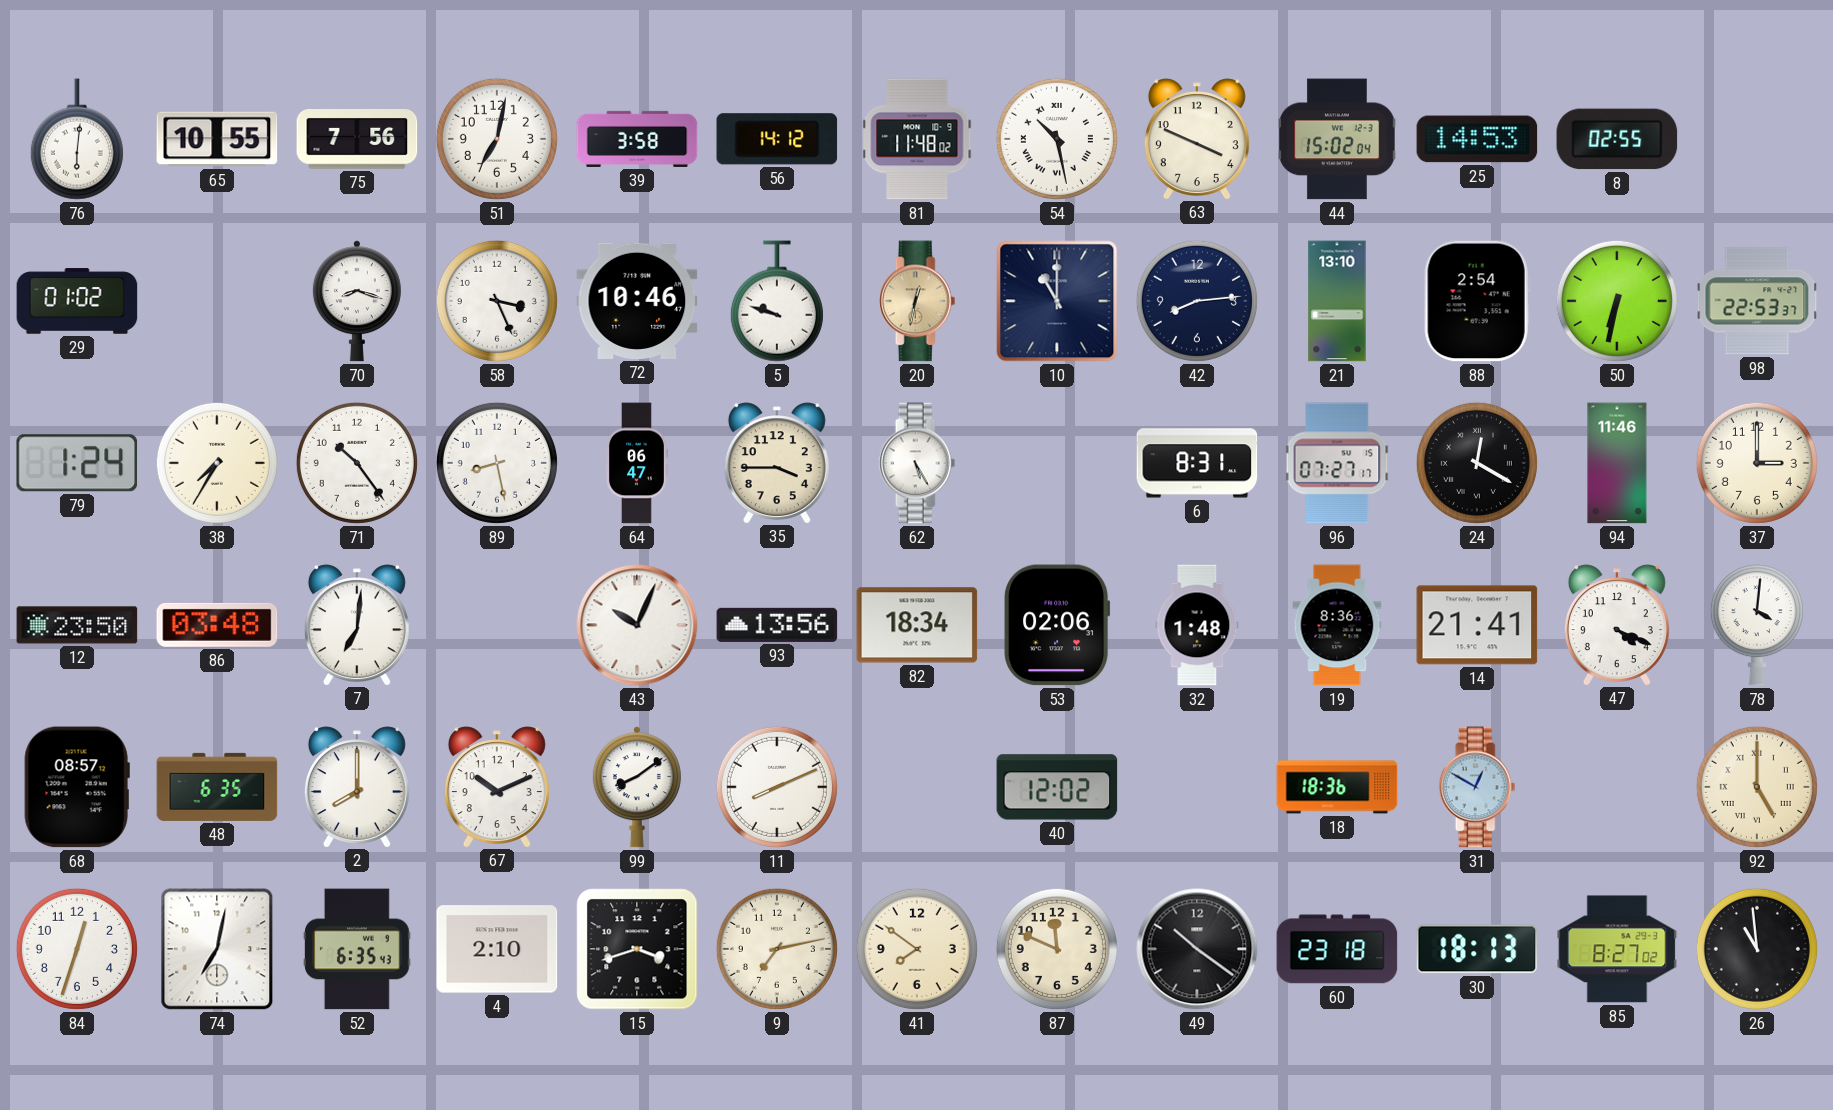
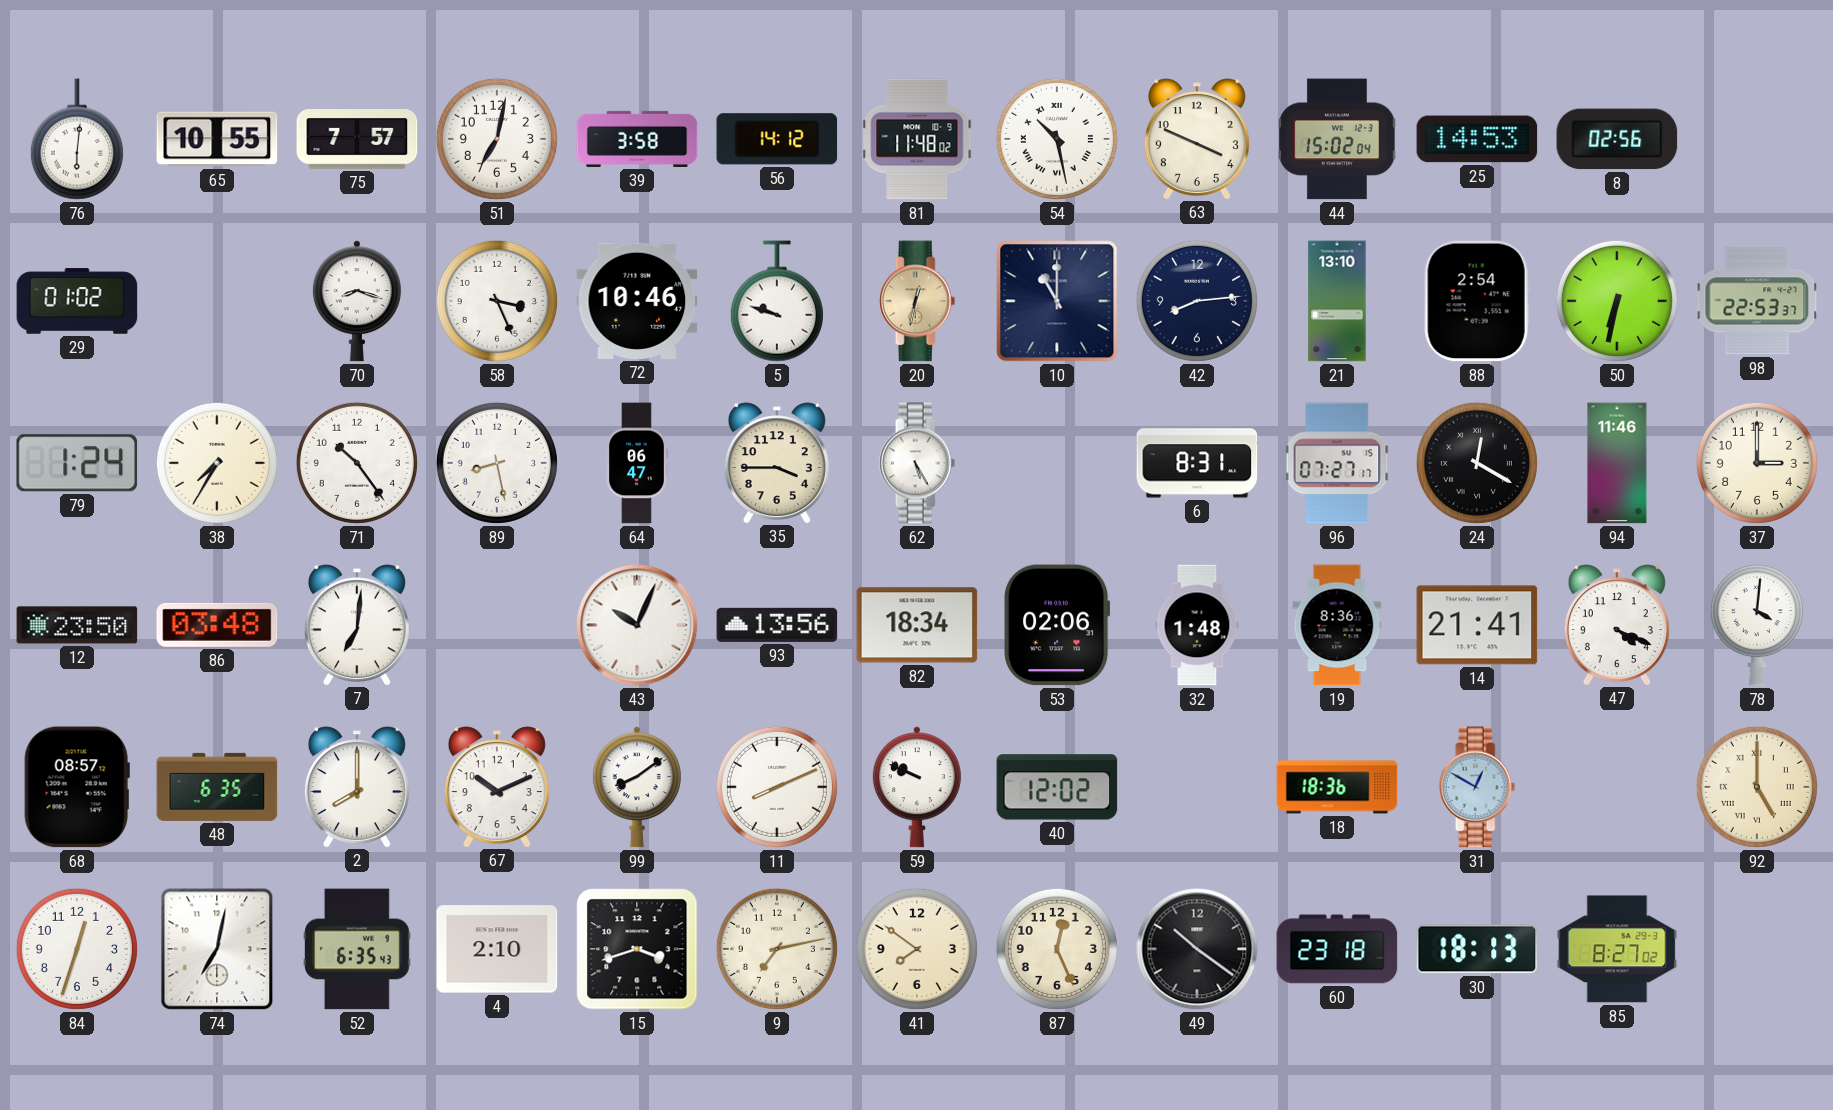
75: 7:56 -> 7:57
8: 02:55 -> 02:56
59: none -> 9:49
87: 11:49 -> 12:26
26: 10:59 -> none
